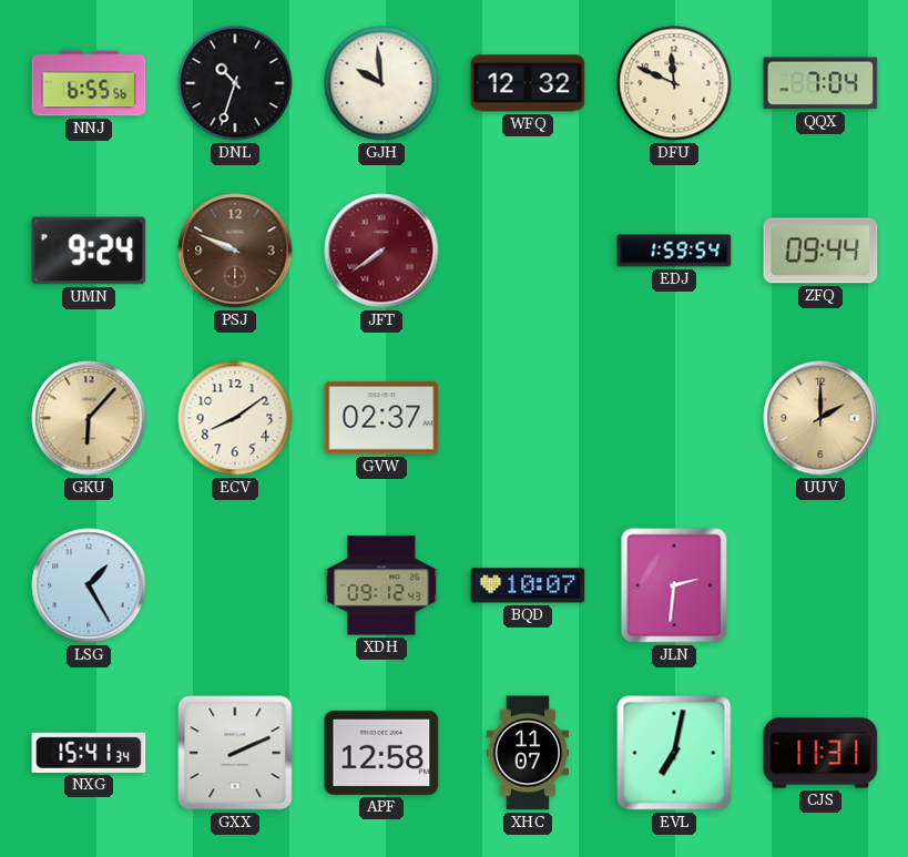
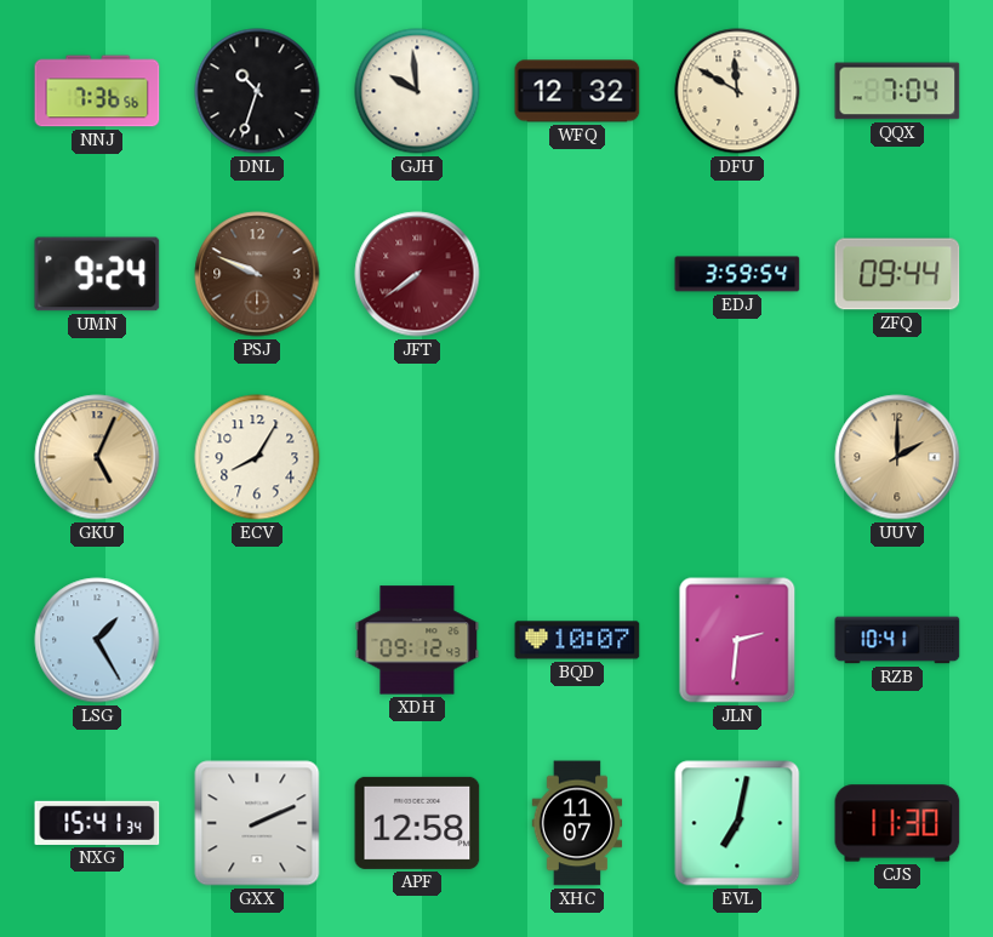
NNJ: 6:55 -> 7:36
DFU: 11:49 -> 11:50
EDJ: 1:59 -> 3:59
GKU: 6:07 -> 5:04
ECV: 8:09 -> 8:05
GVW: 02:37 -> none
RZB: none -> 10:41
CJS: 11:31 -> 11:30
